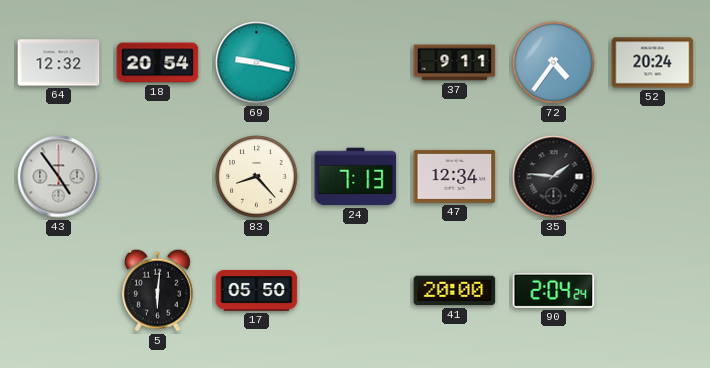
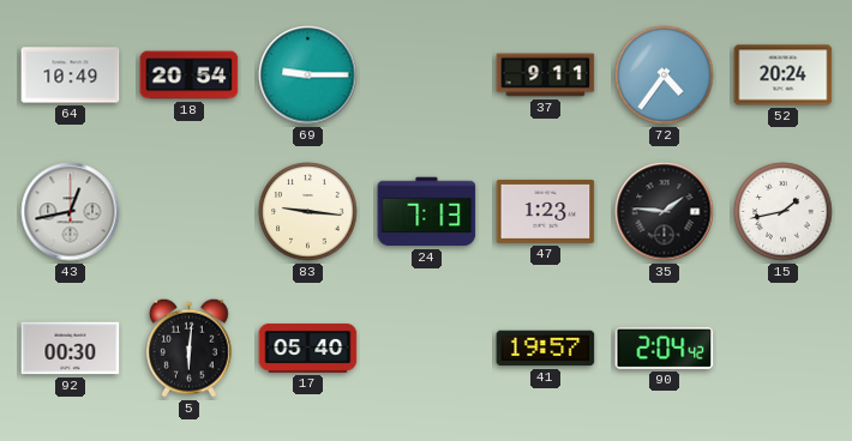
64: 12:32 -> 10:49
69: 9:17 -> 9:15
43: 4:54 -> 12:43
83: 8:23 -> 9:16
47: 12:34 -> 1:23
15: none -> 1:43
92: none -> 00:30
17: 05:50 -> 05:40
41: 20:00 -> 19:57
90: 2:04:24 -> 2:04:42
